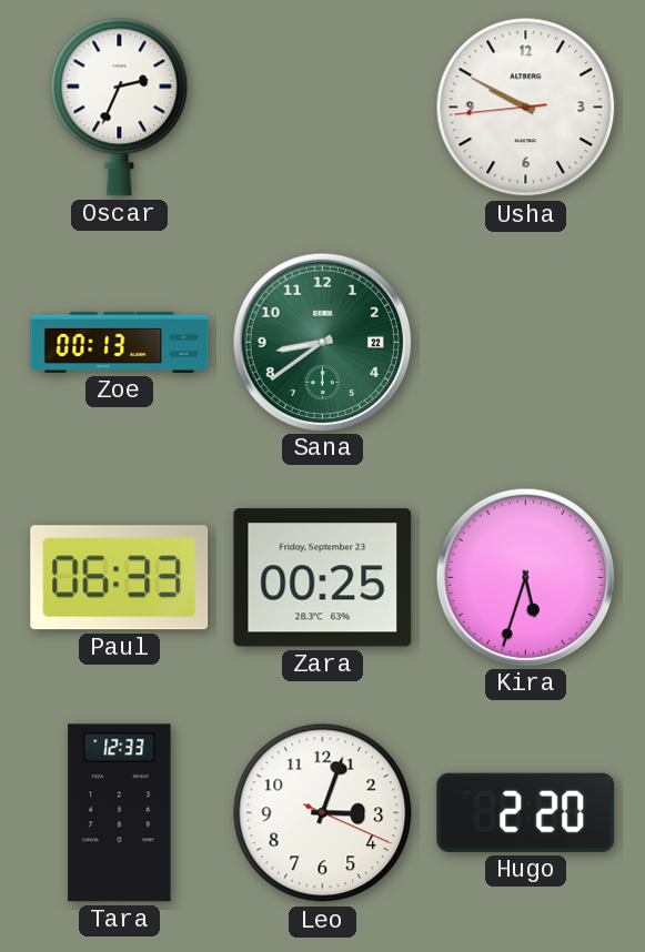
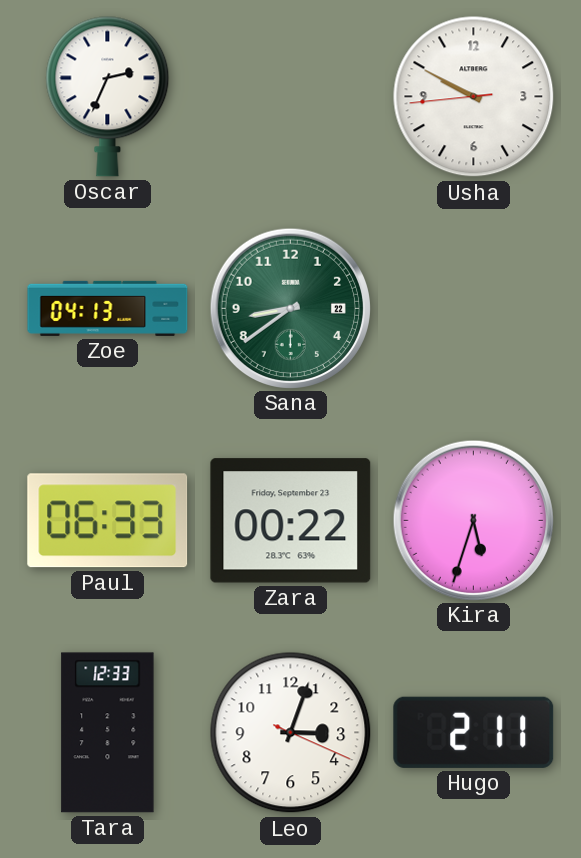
Zoe: 00:13 -> 04:13
Zara: 00:25 -> 00:22
Hugo: 2:20 -> 2:11
